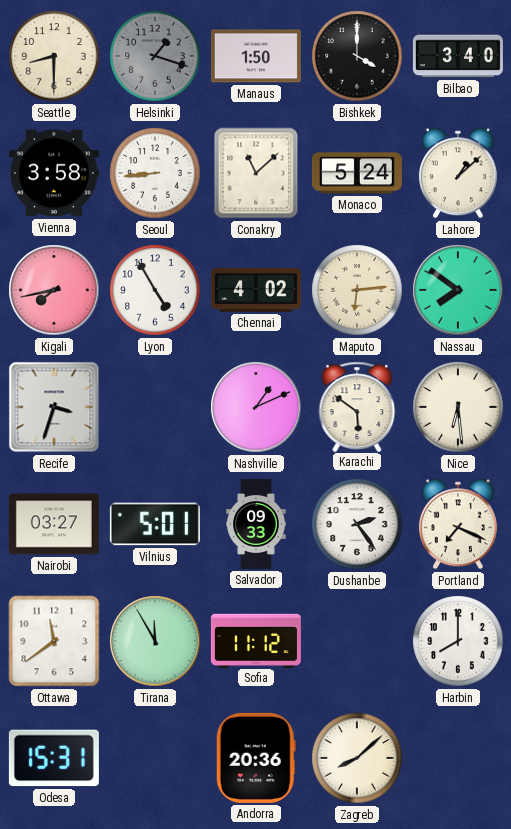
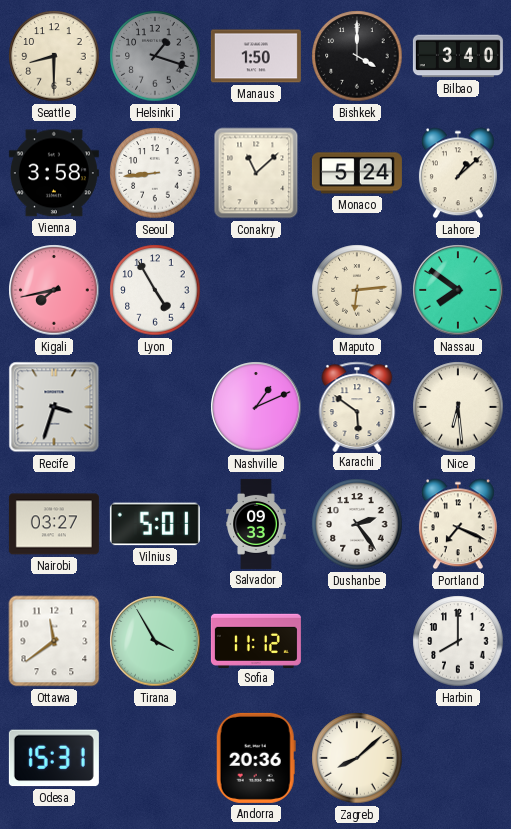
Chennai: 4:02 -> none
Tirana: 11:55 -> 3:55
